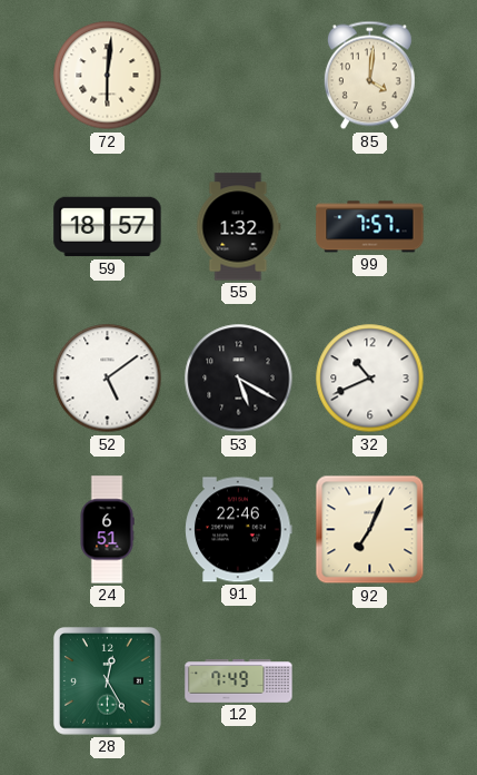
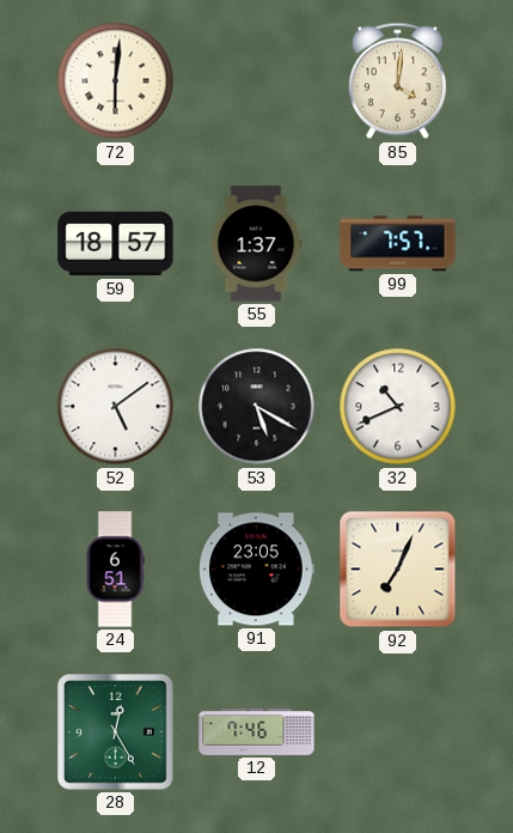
55: 1:32 -> 1:37
91: 22:46 -> 23:05
12: 7:49 -> 7:46
